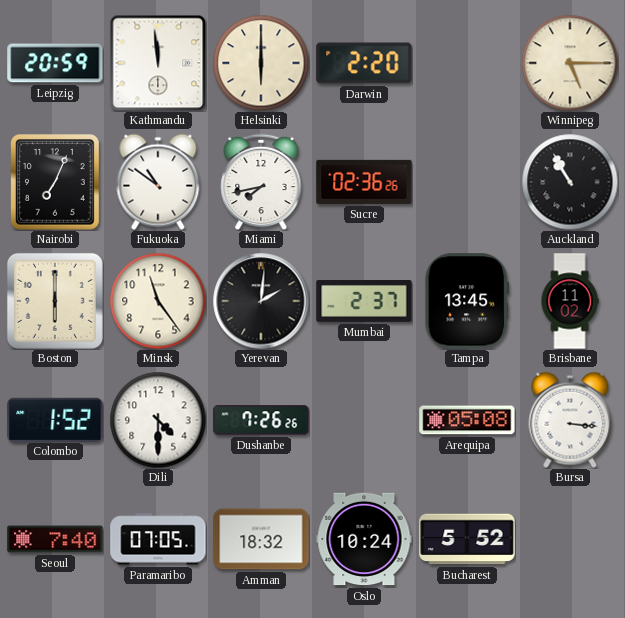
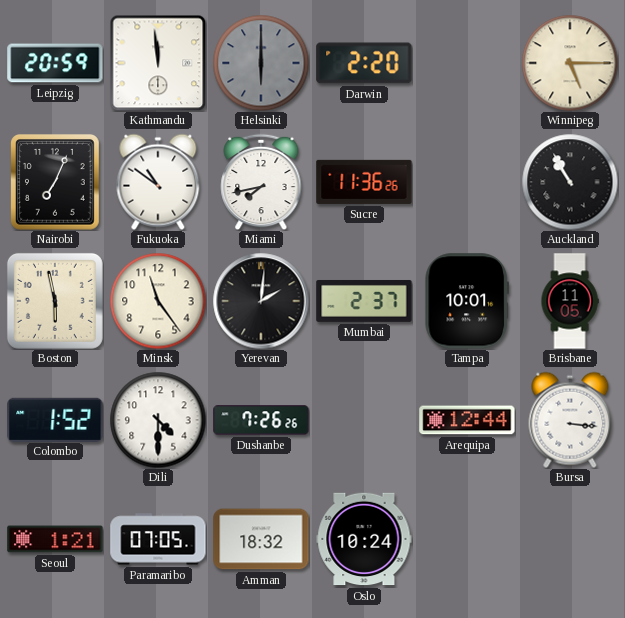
Helsinki dial: cream -> grey
Sucre: 02:36 -> 11:36
Boston: 6:00 -> 5:58
Tampa: 13:45 -> 10:01
Brisbane: 11:02 -> 11:05
Arequipa: 05:08 -> 12:44
Seoul: 7:40 -> 1:21
Bucharest: 5:52 -> none
